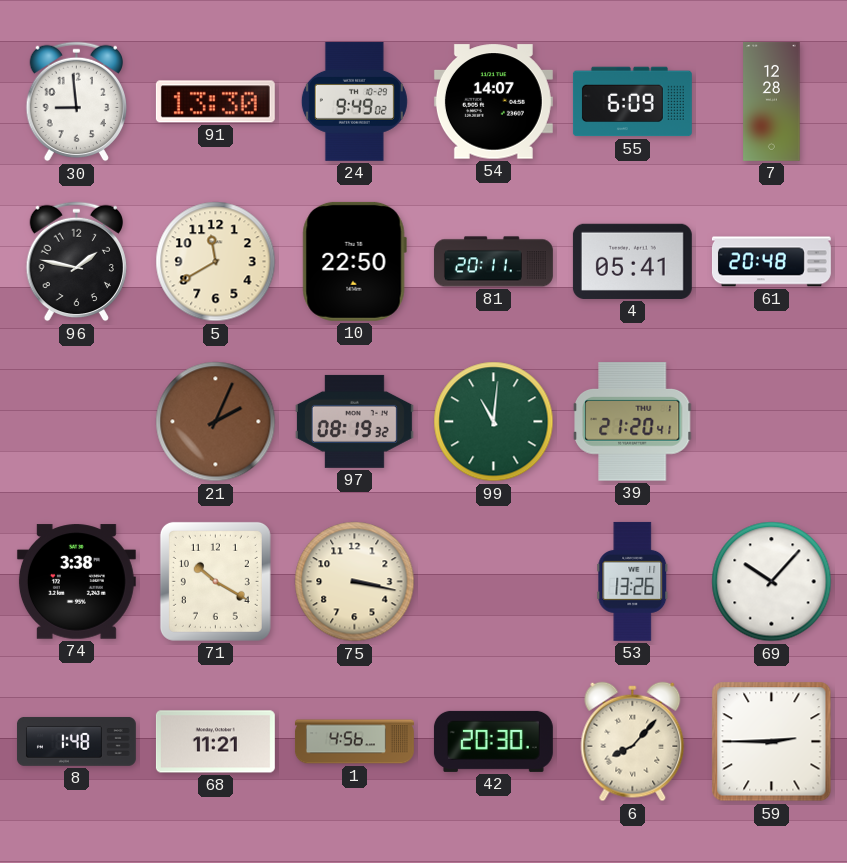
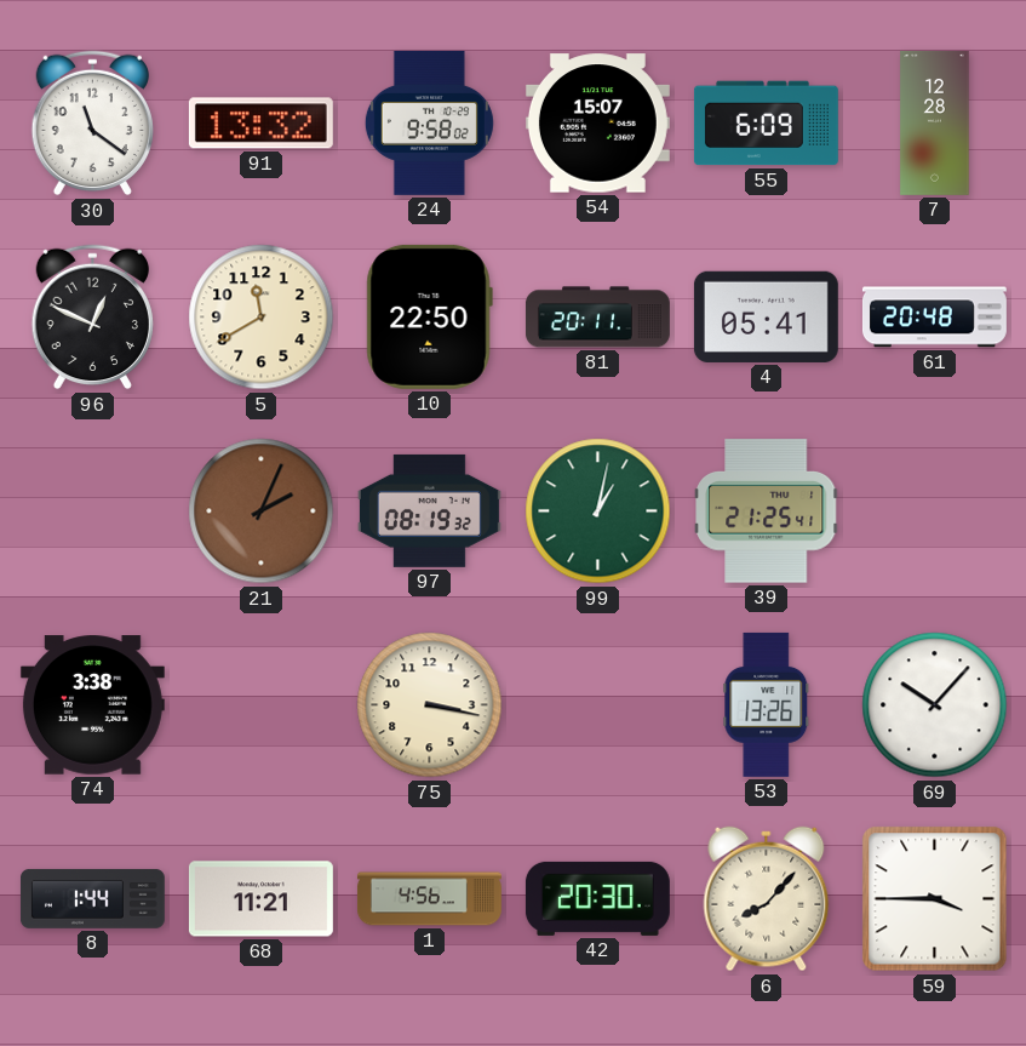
30: 8:59 -> 11:21
91: 13:30 -> 13:32
24: 9:49 -> 9:58
54: 14:07 -> 15:07
96: 1:47 -> 12:49
99: 11:01 -> 1:02
39: 21:20 -> 21:25
71: 10:20 -> none
8: 1:48 -> 1:44
59: 2:45 -> 3:45
